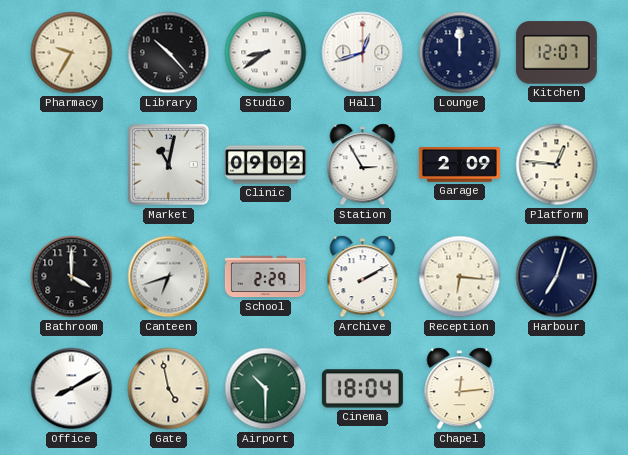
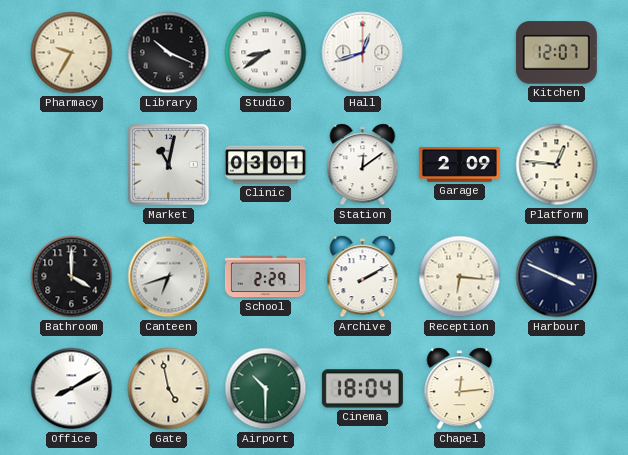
Library: 10:23 -> 10:19
Lounge: 12:00 -> none
Clinic: 09:02 -> 03:01
Station: 2:55 -> 12:09
Harbour: 7:03 -> 3:49
